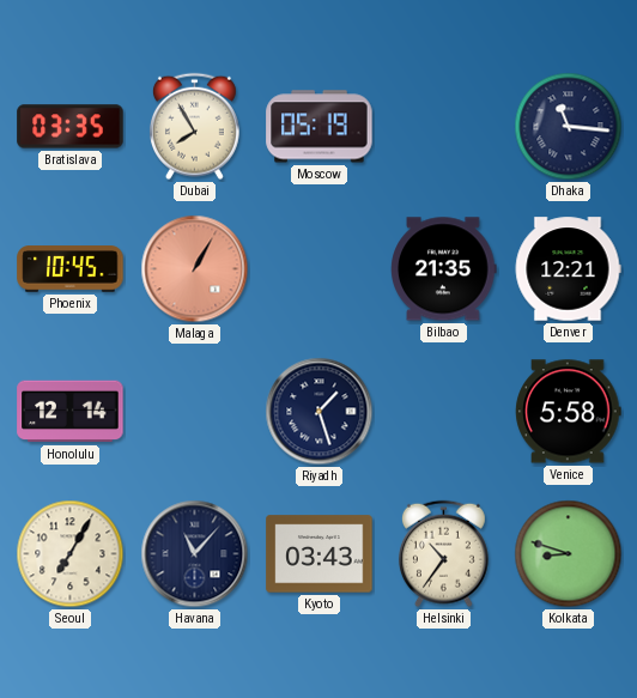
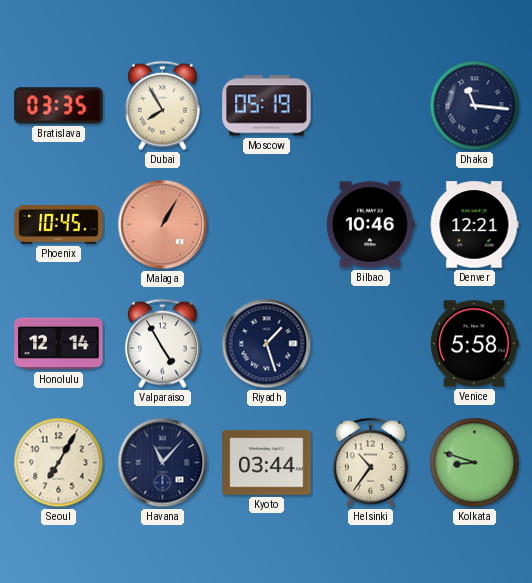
Bilbao: 21:35 -> 10:46
Valparaiso: none -> 4:55
Kyoto: 03:43 -> 03:44
